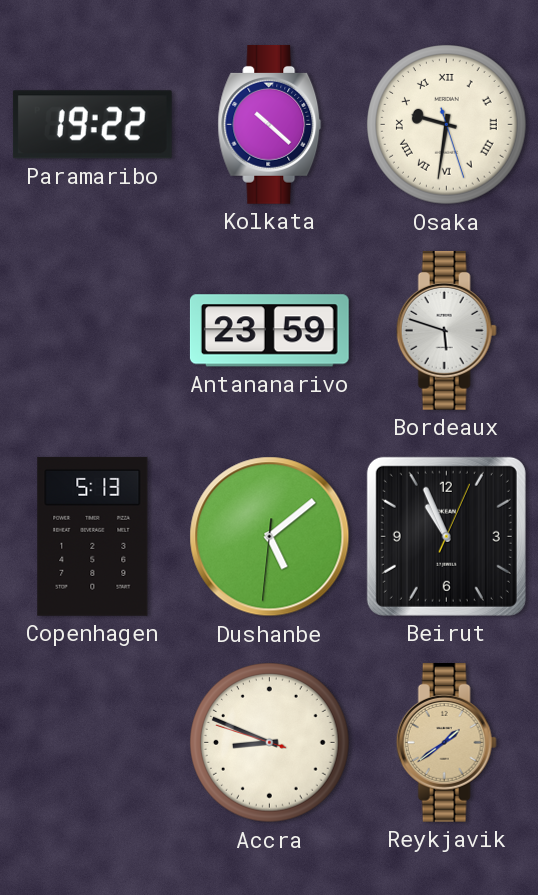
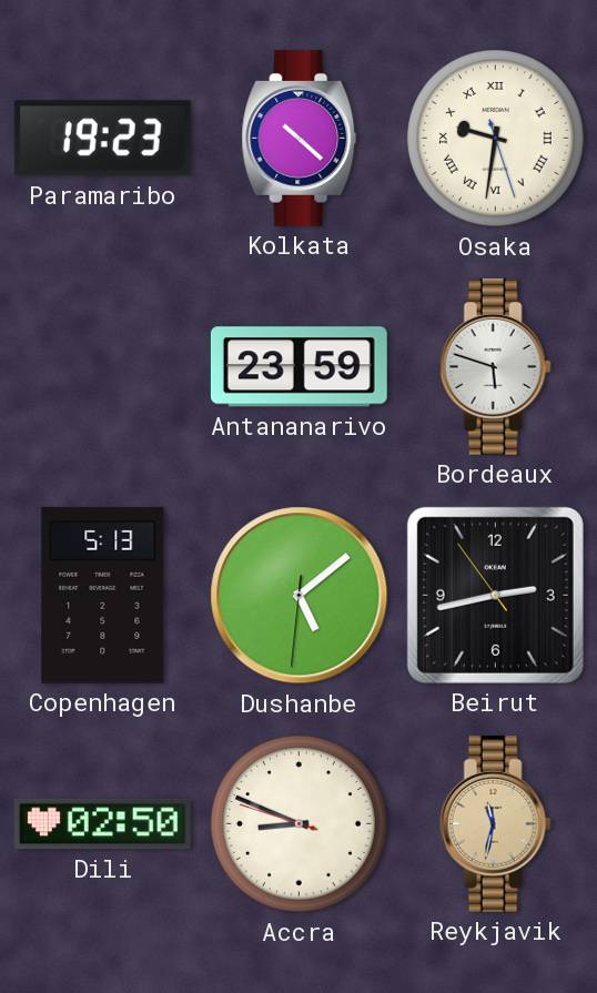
Paramaribo: 19:22 -> 19:23
Beirut: 10:56 -> 2:42
Dili: none -> 02:50
Reykjavik: 1:39 -> 11:32
